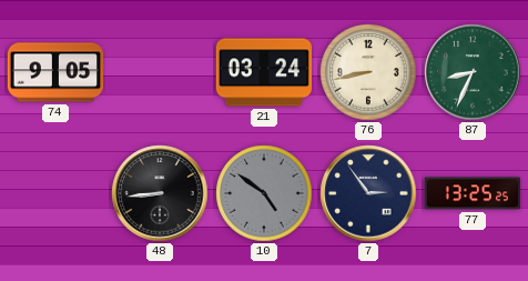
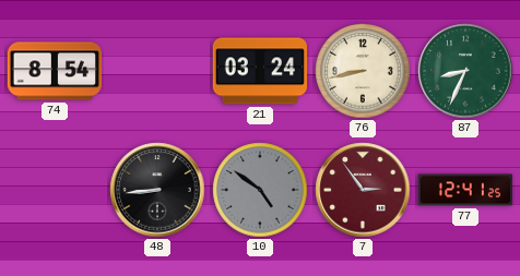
74: 9:05 -> 8:54
7 dial: navy -> burgundy
77: 13:25 -> 12:41
